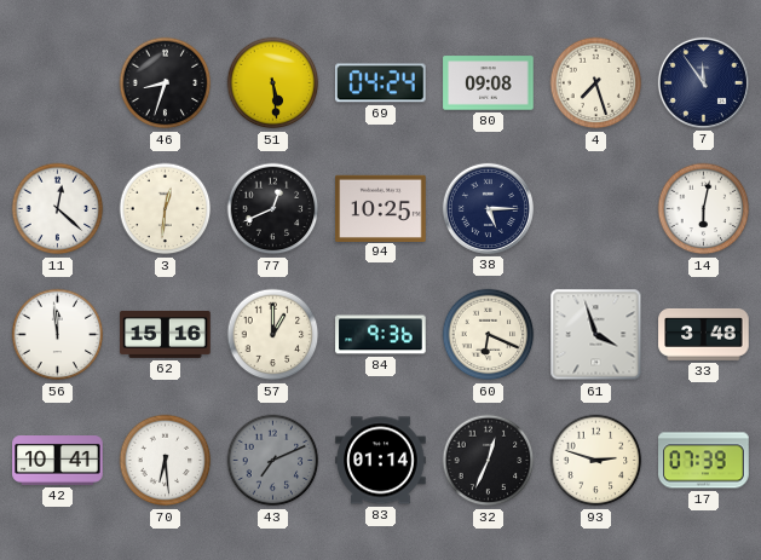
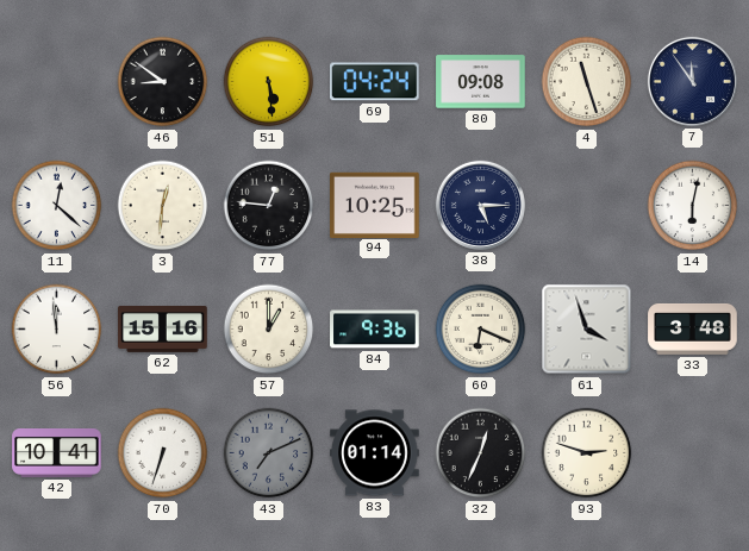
46: 8:33 -> 8:51
4: 7:27 -> 11:27
77: 12:41 -> 12:46
70: 6:29 -> 6:33
17: 07:39 -> none
